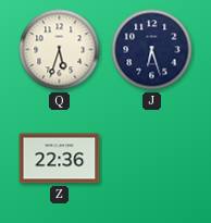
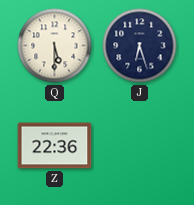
Q: 5:33 -> 5:30
